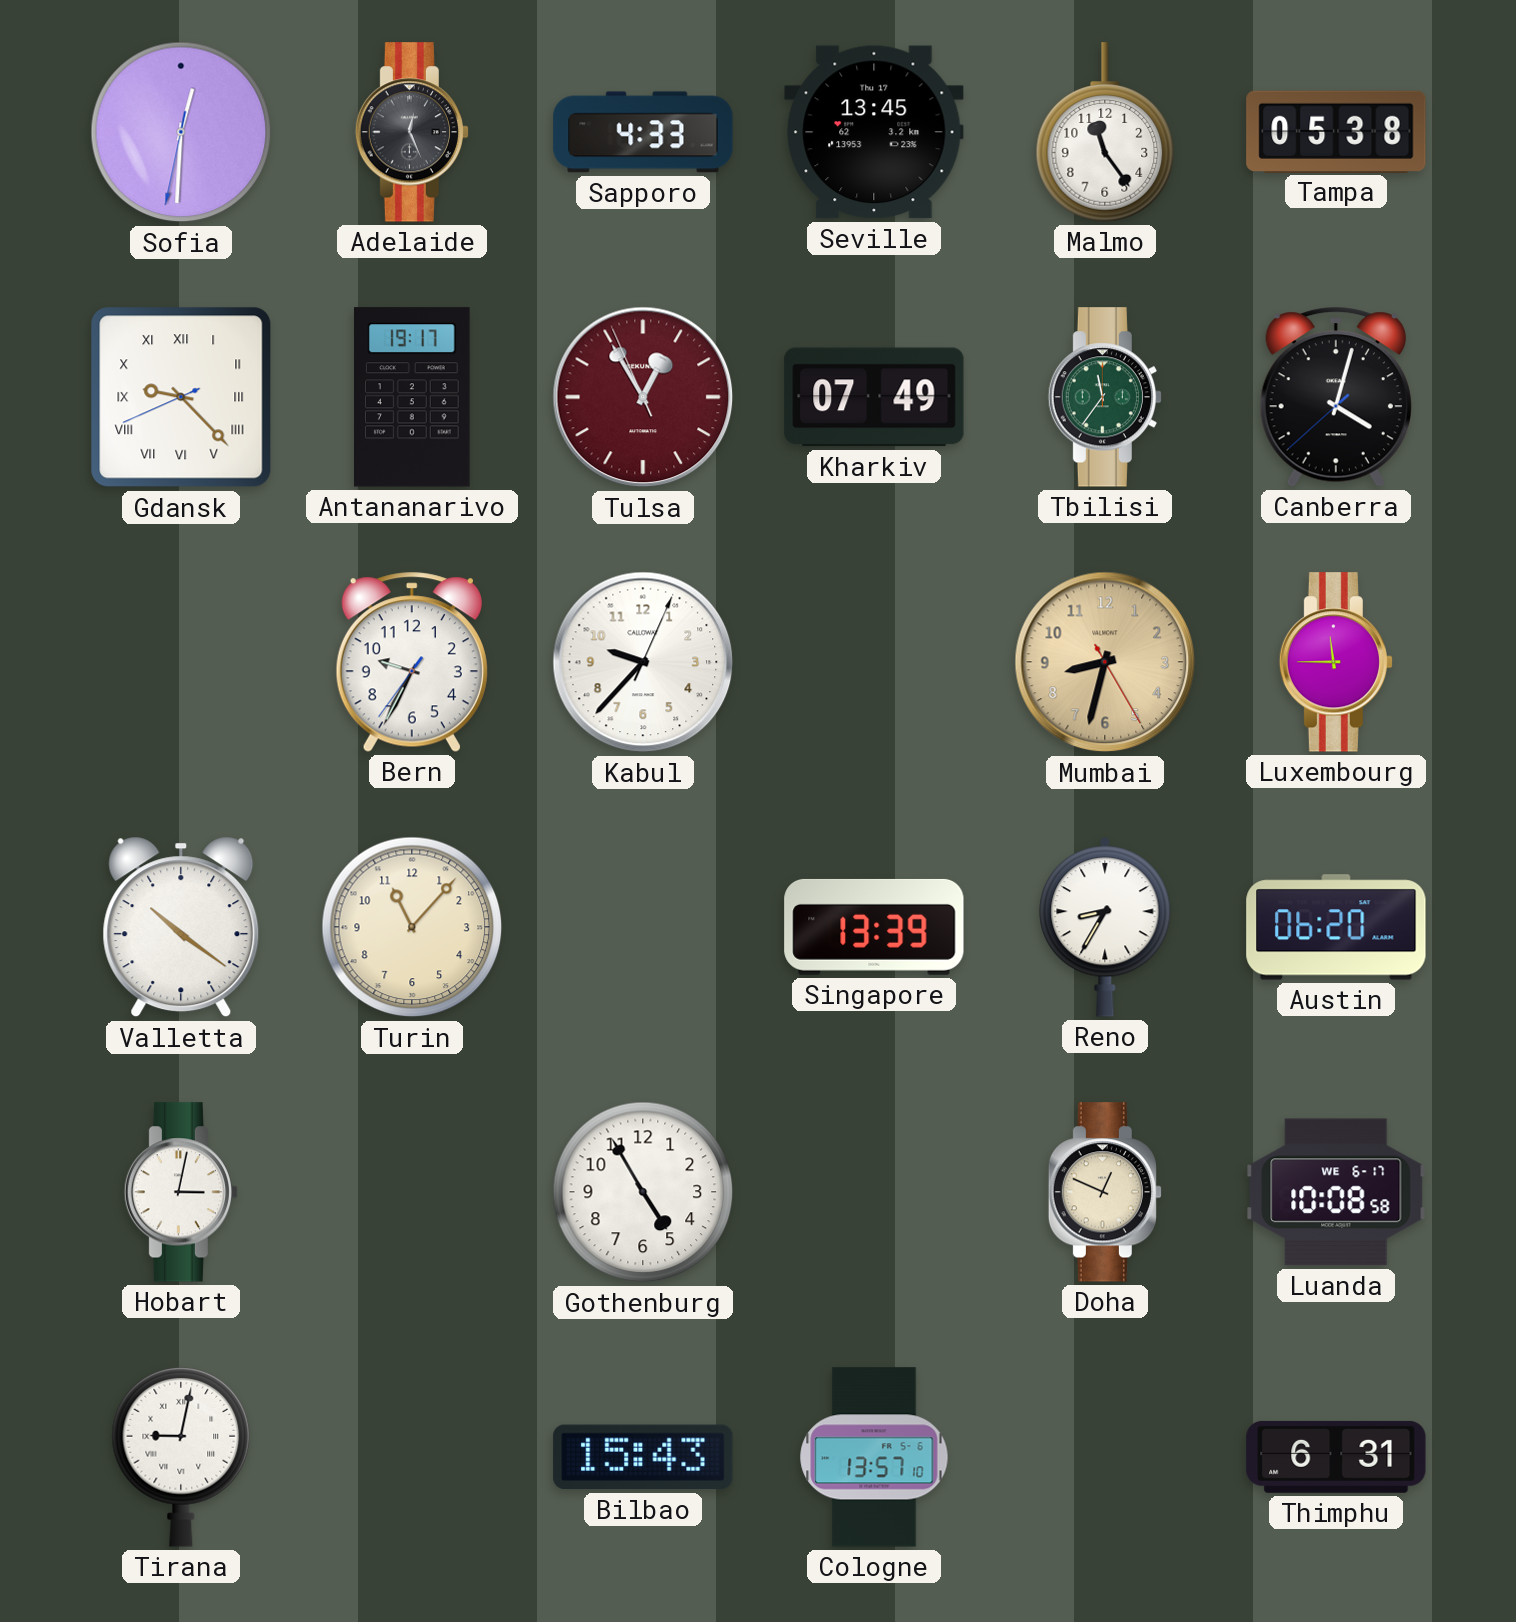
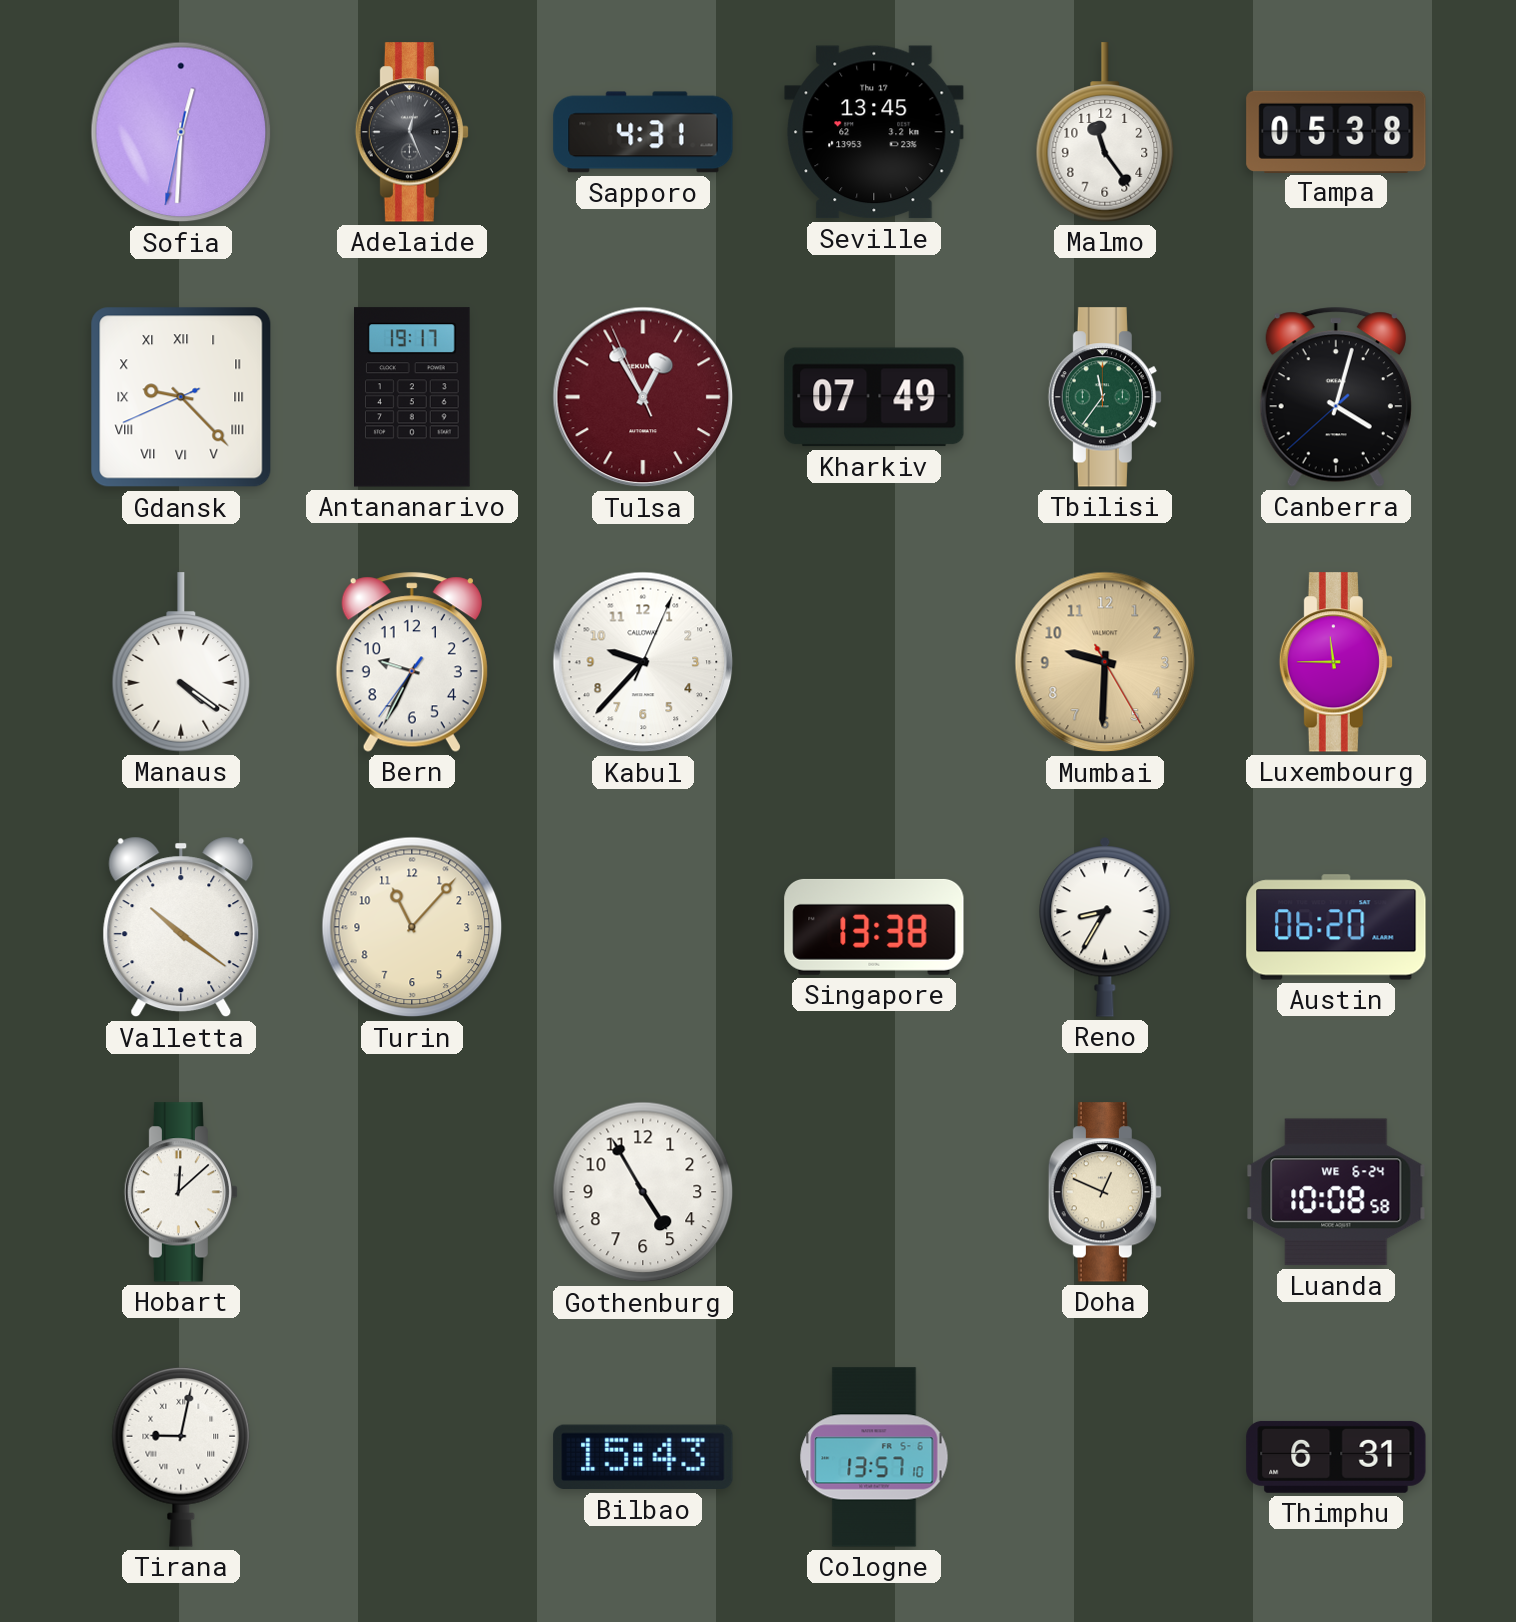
Sapporo: 4:33 -> 4:31
Manaus: none -> 4:21
Mumbai: 8:32 -> 9:30
Singapore: 13:39 -> 13:38
Hobart: 3:02 -> 12:08
Luanda date: WE 6-17 -> WE 6-24
